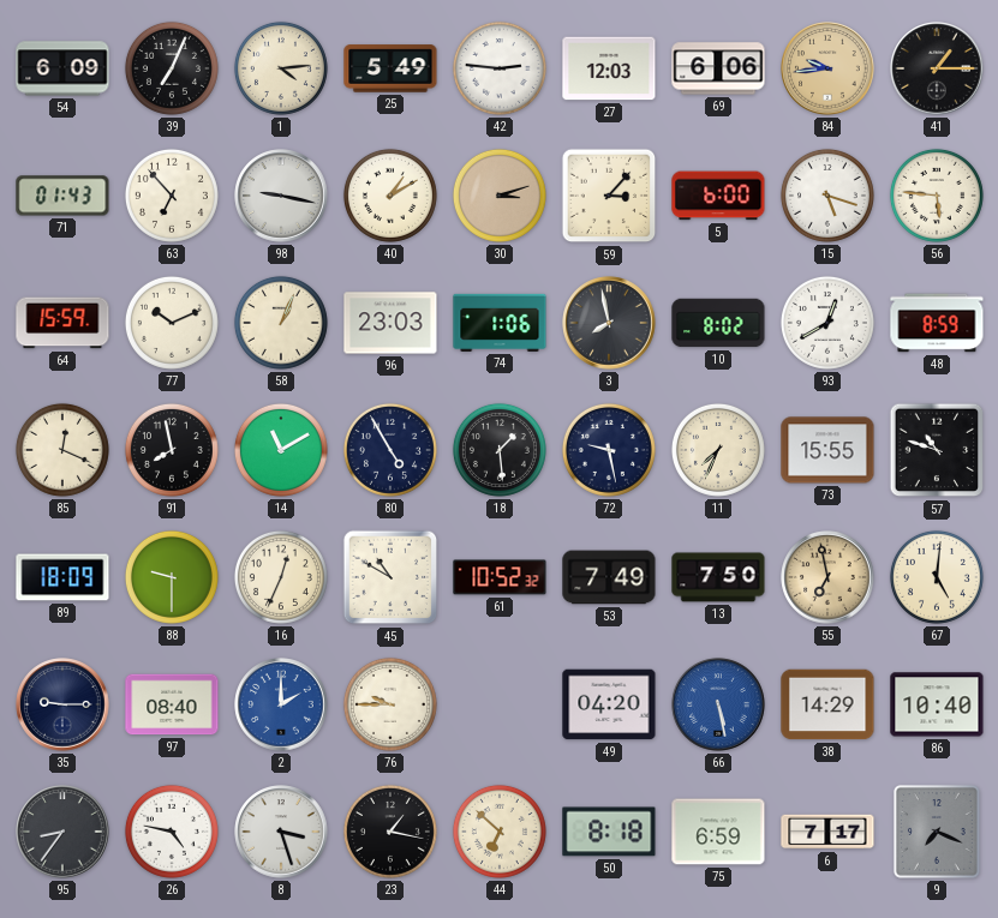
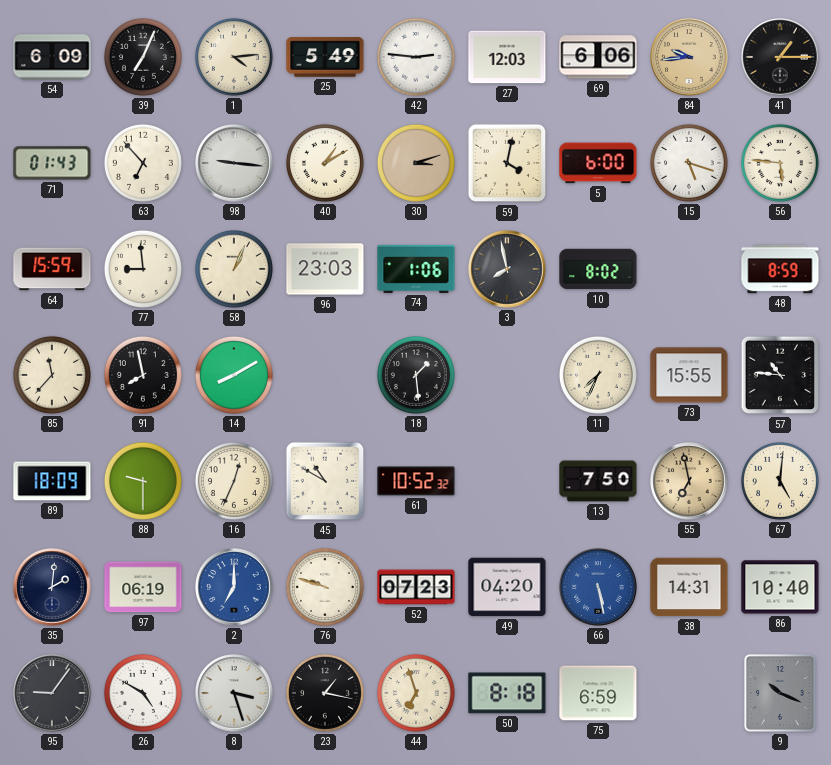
98: 9:17 -> 9:16
59: 3:07 -> 4:02
77: 10:11 -> 8:59
93: 12:40 -> none
85: 12:19 -> 11:37
14: 11:10 -> 8:10
80: 4:55 -> none
72: 9:28 -> none
57: 10:48 -> 10:46
53: 7:49 -> none
35: 9:15 -> 2:01
97: 08:40 -> 06:19
2: 2:00 -> 7:00
76: 9:45 -> 9:48
52: none -> 07:23
38: 14:29 -> 14:31
95: 8:36 -> 9:06
26: 4:47 -> 4:50
44: 6:52 -> 6:57
6: 7:17 -> none
9: 7:19 -> 10:19
